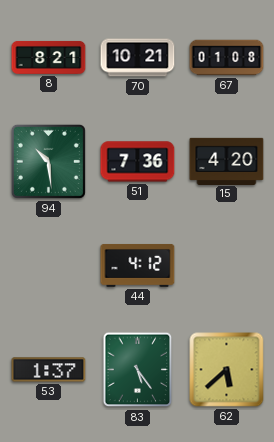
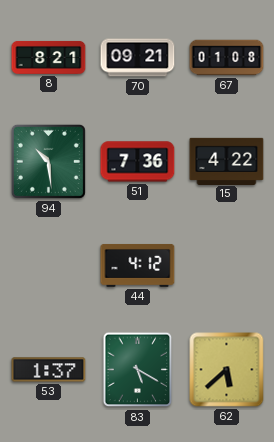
70: 10:21 -> 09:21
15: 4:20 -> 4:22
83: 5:24 -> 5:20
